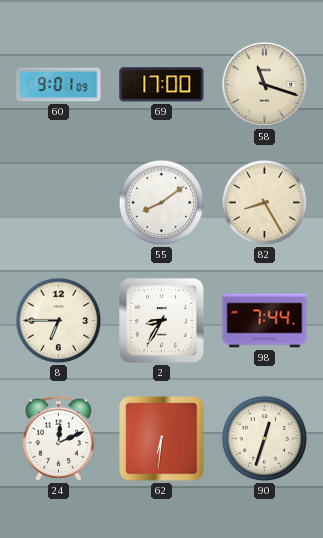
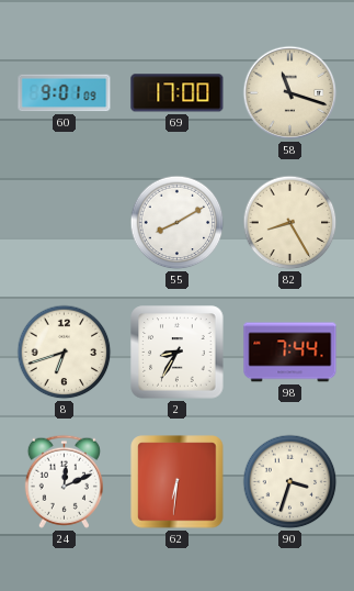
55: 8:09 -> 8:10
8: 6:45 -> 6:42
90: 12:33 -> 3:33
